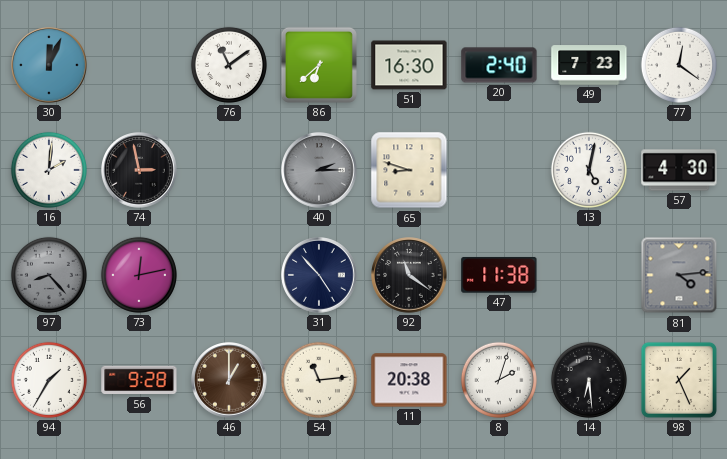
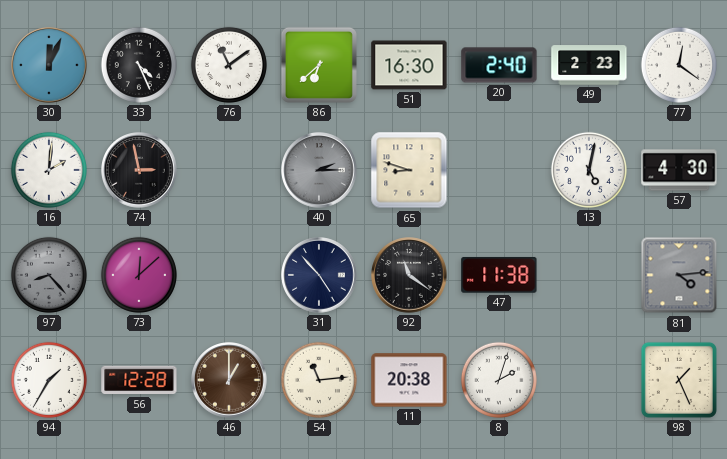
33: none -> 4:26
49: 7:23 -> 2:23
73: 12:13 -> 12:08
56: 9:28 -> 12:28
14: 6:29 -> none
